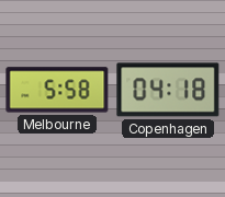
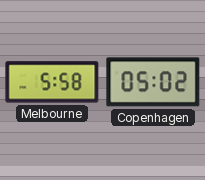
Copenhagen: 04:18 -> 05:02
